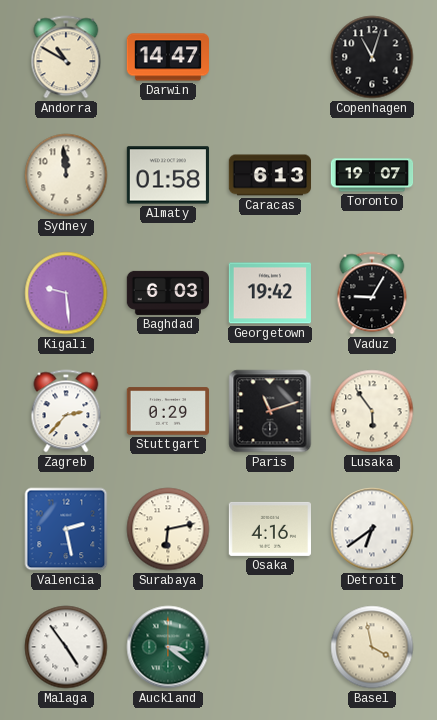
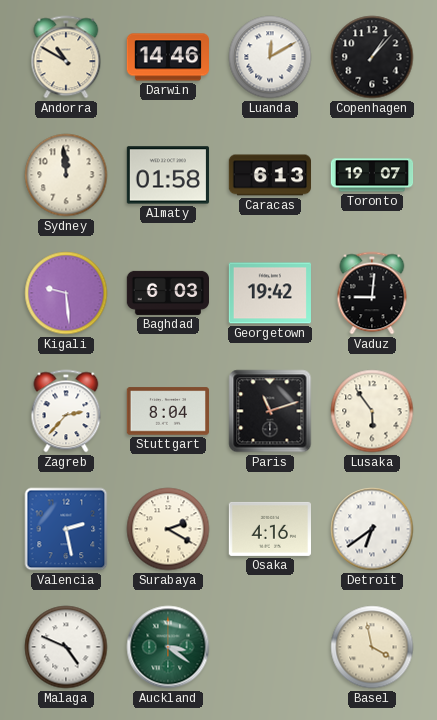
Darwin: 14:47 -> 14:46
Luanda: none -> 12:10
Copenhagen: 11:03 -> 1:07
Vaduz: 9:05 -> 9:01
Stuttgart: 0:29 -> 8:04
Surabaya: 6:13 -> 2:20
Malaga: 4:54 -> 4:49
